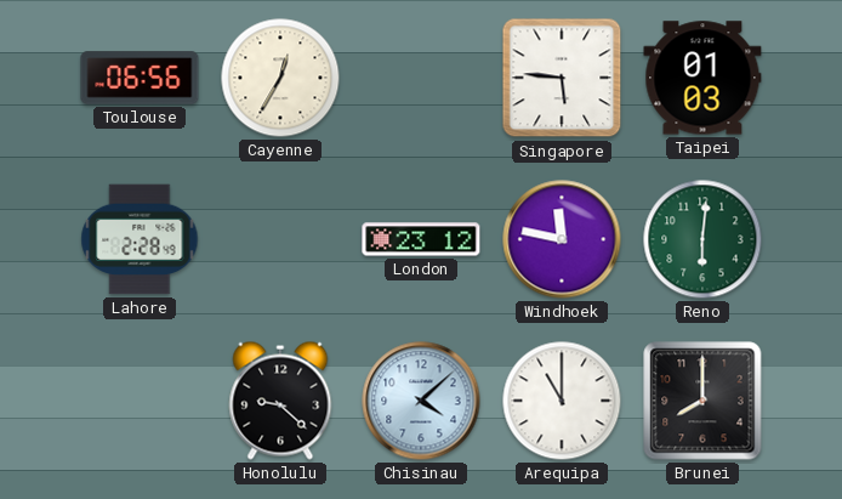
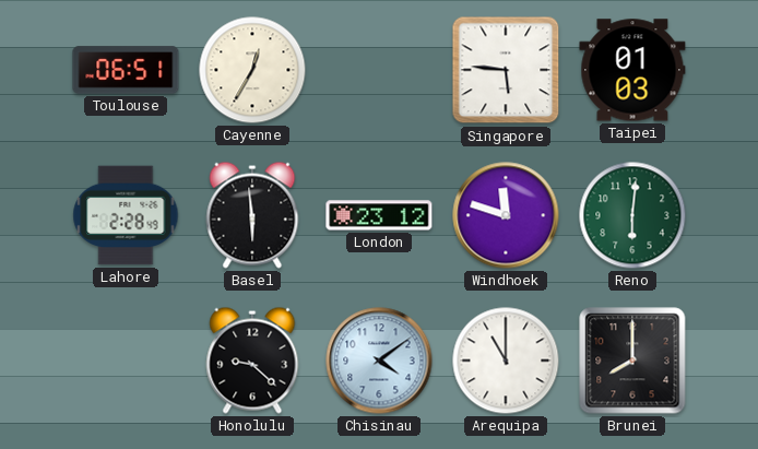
Toulouse: 06:56 -> 06:51
Basel: none -> 5:59
Windhoek: 11:47 -> 11:48
Chisinau: 4:08 -> 4:09
